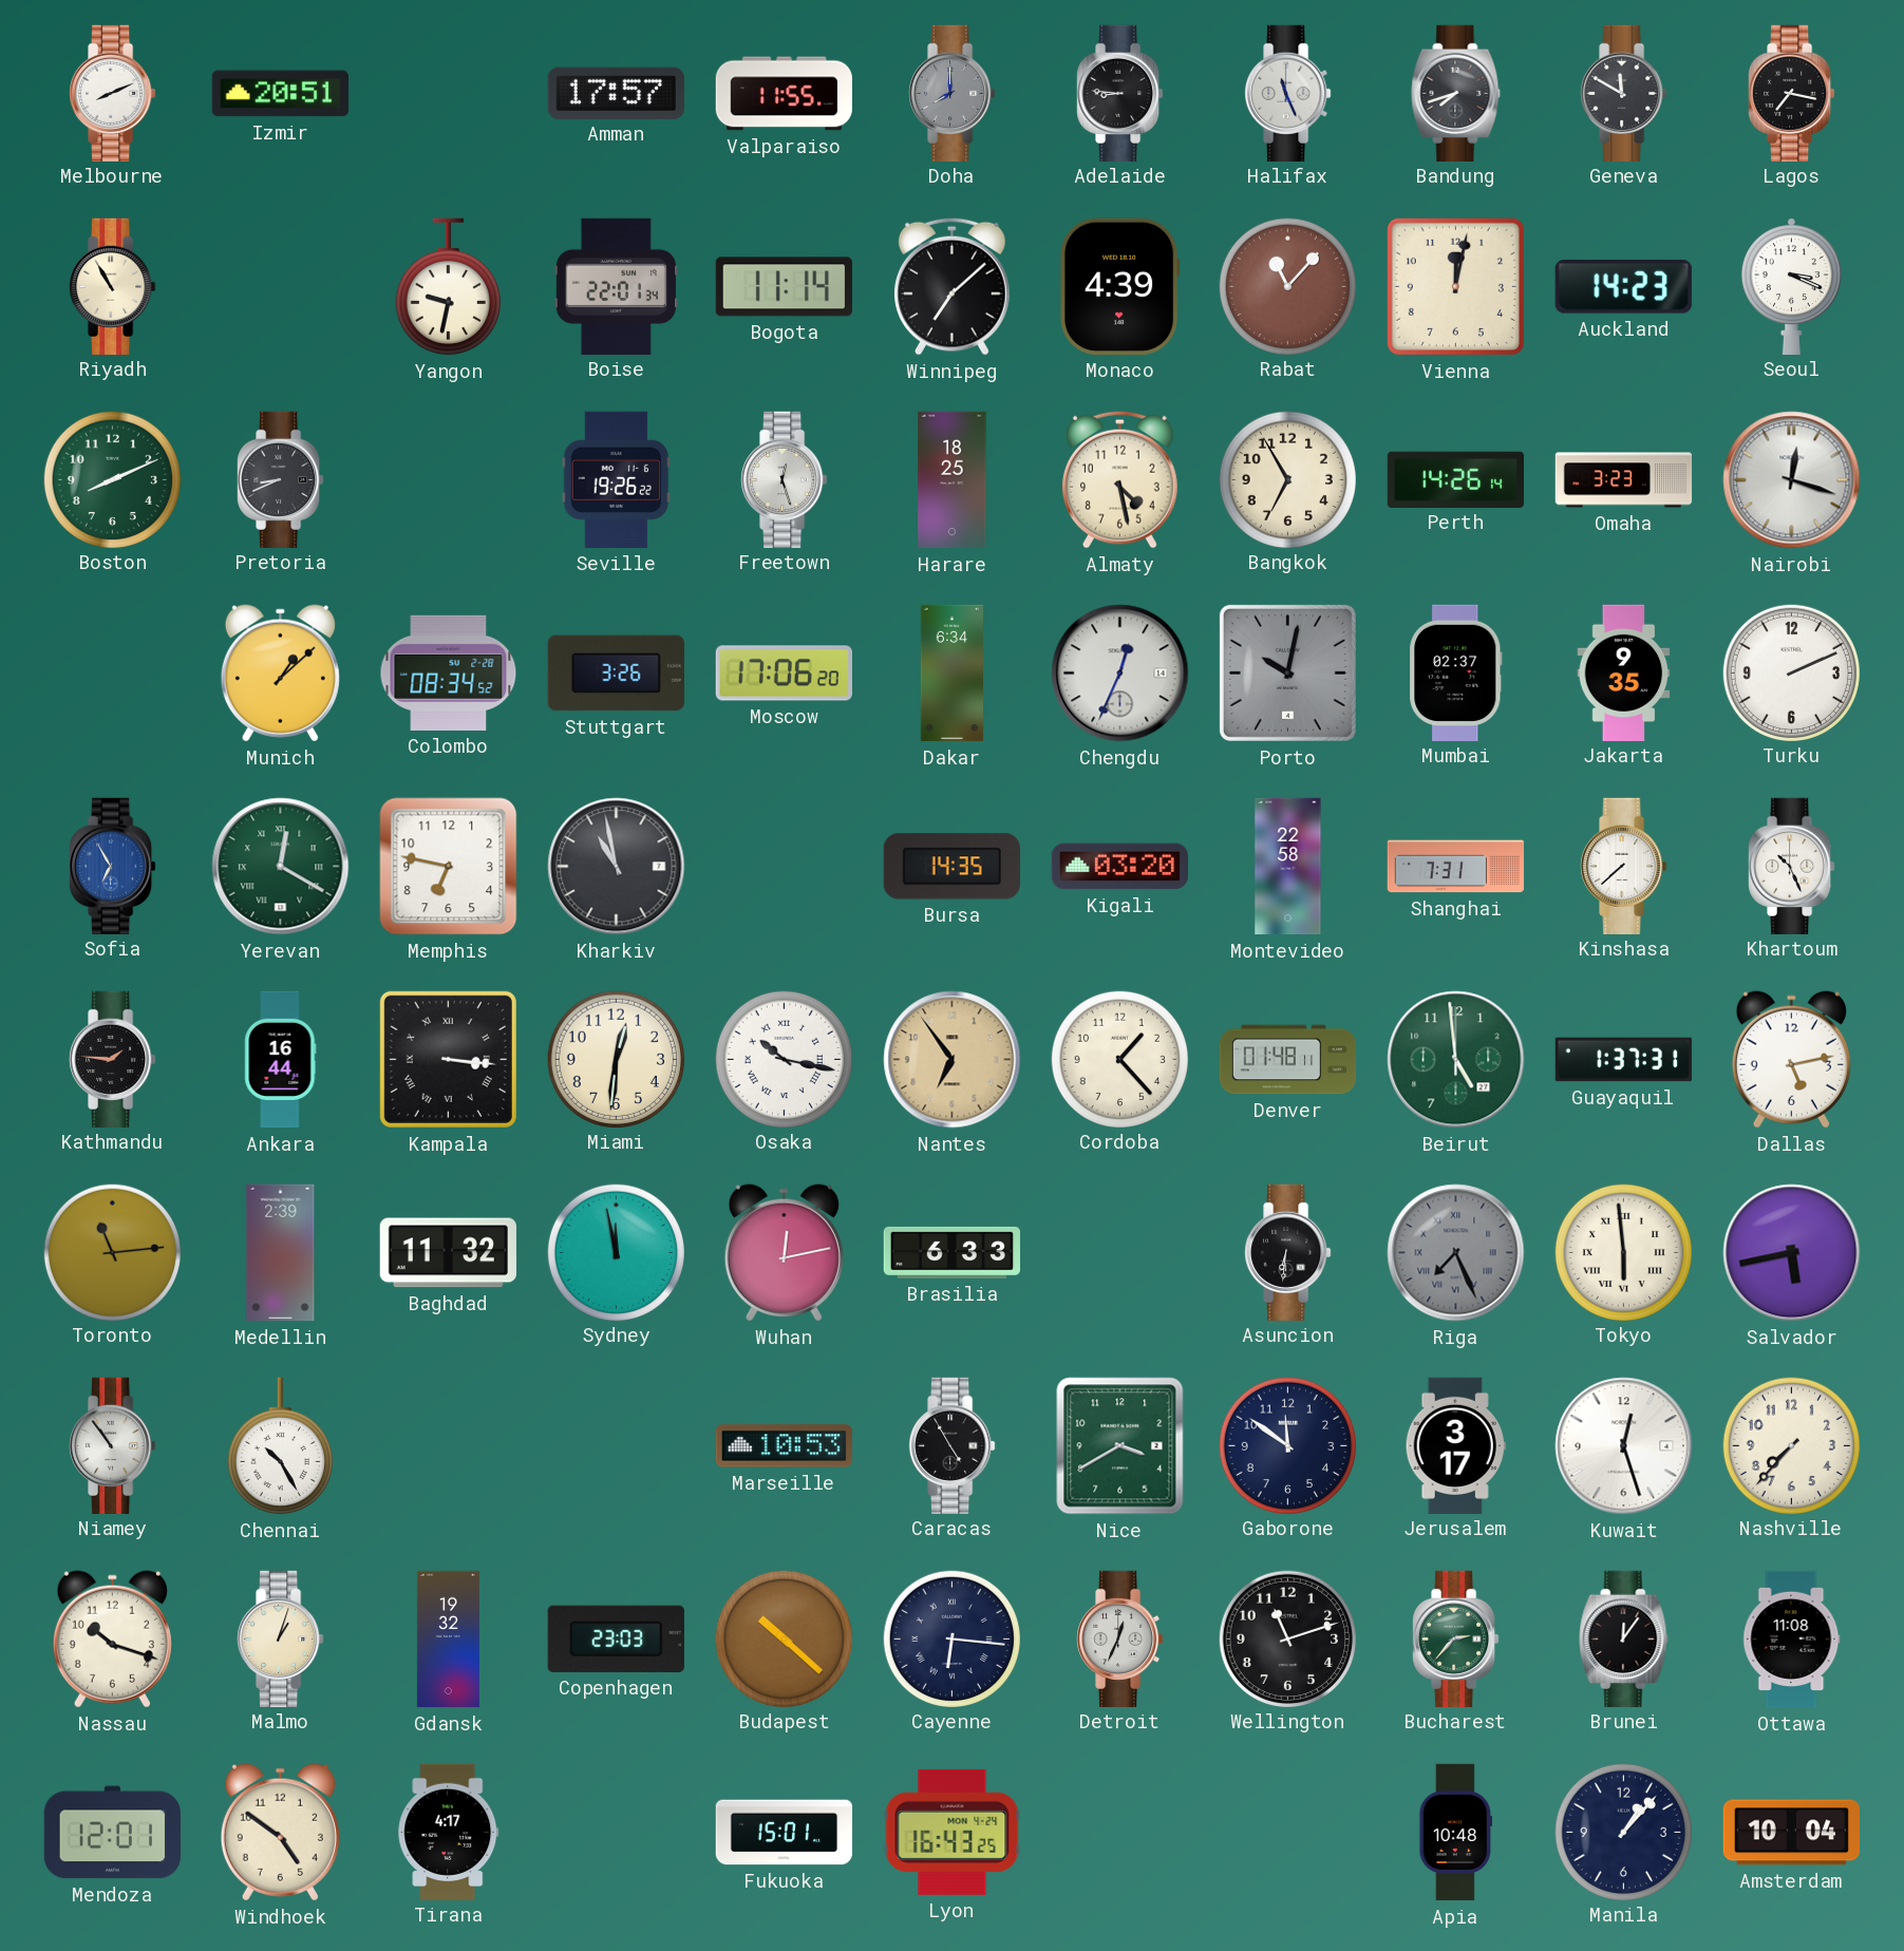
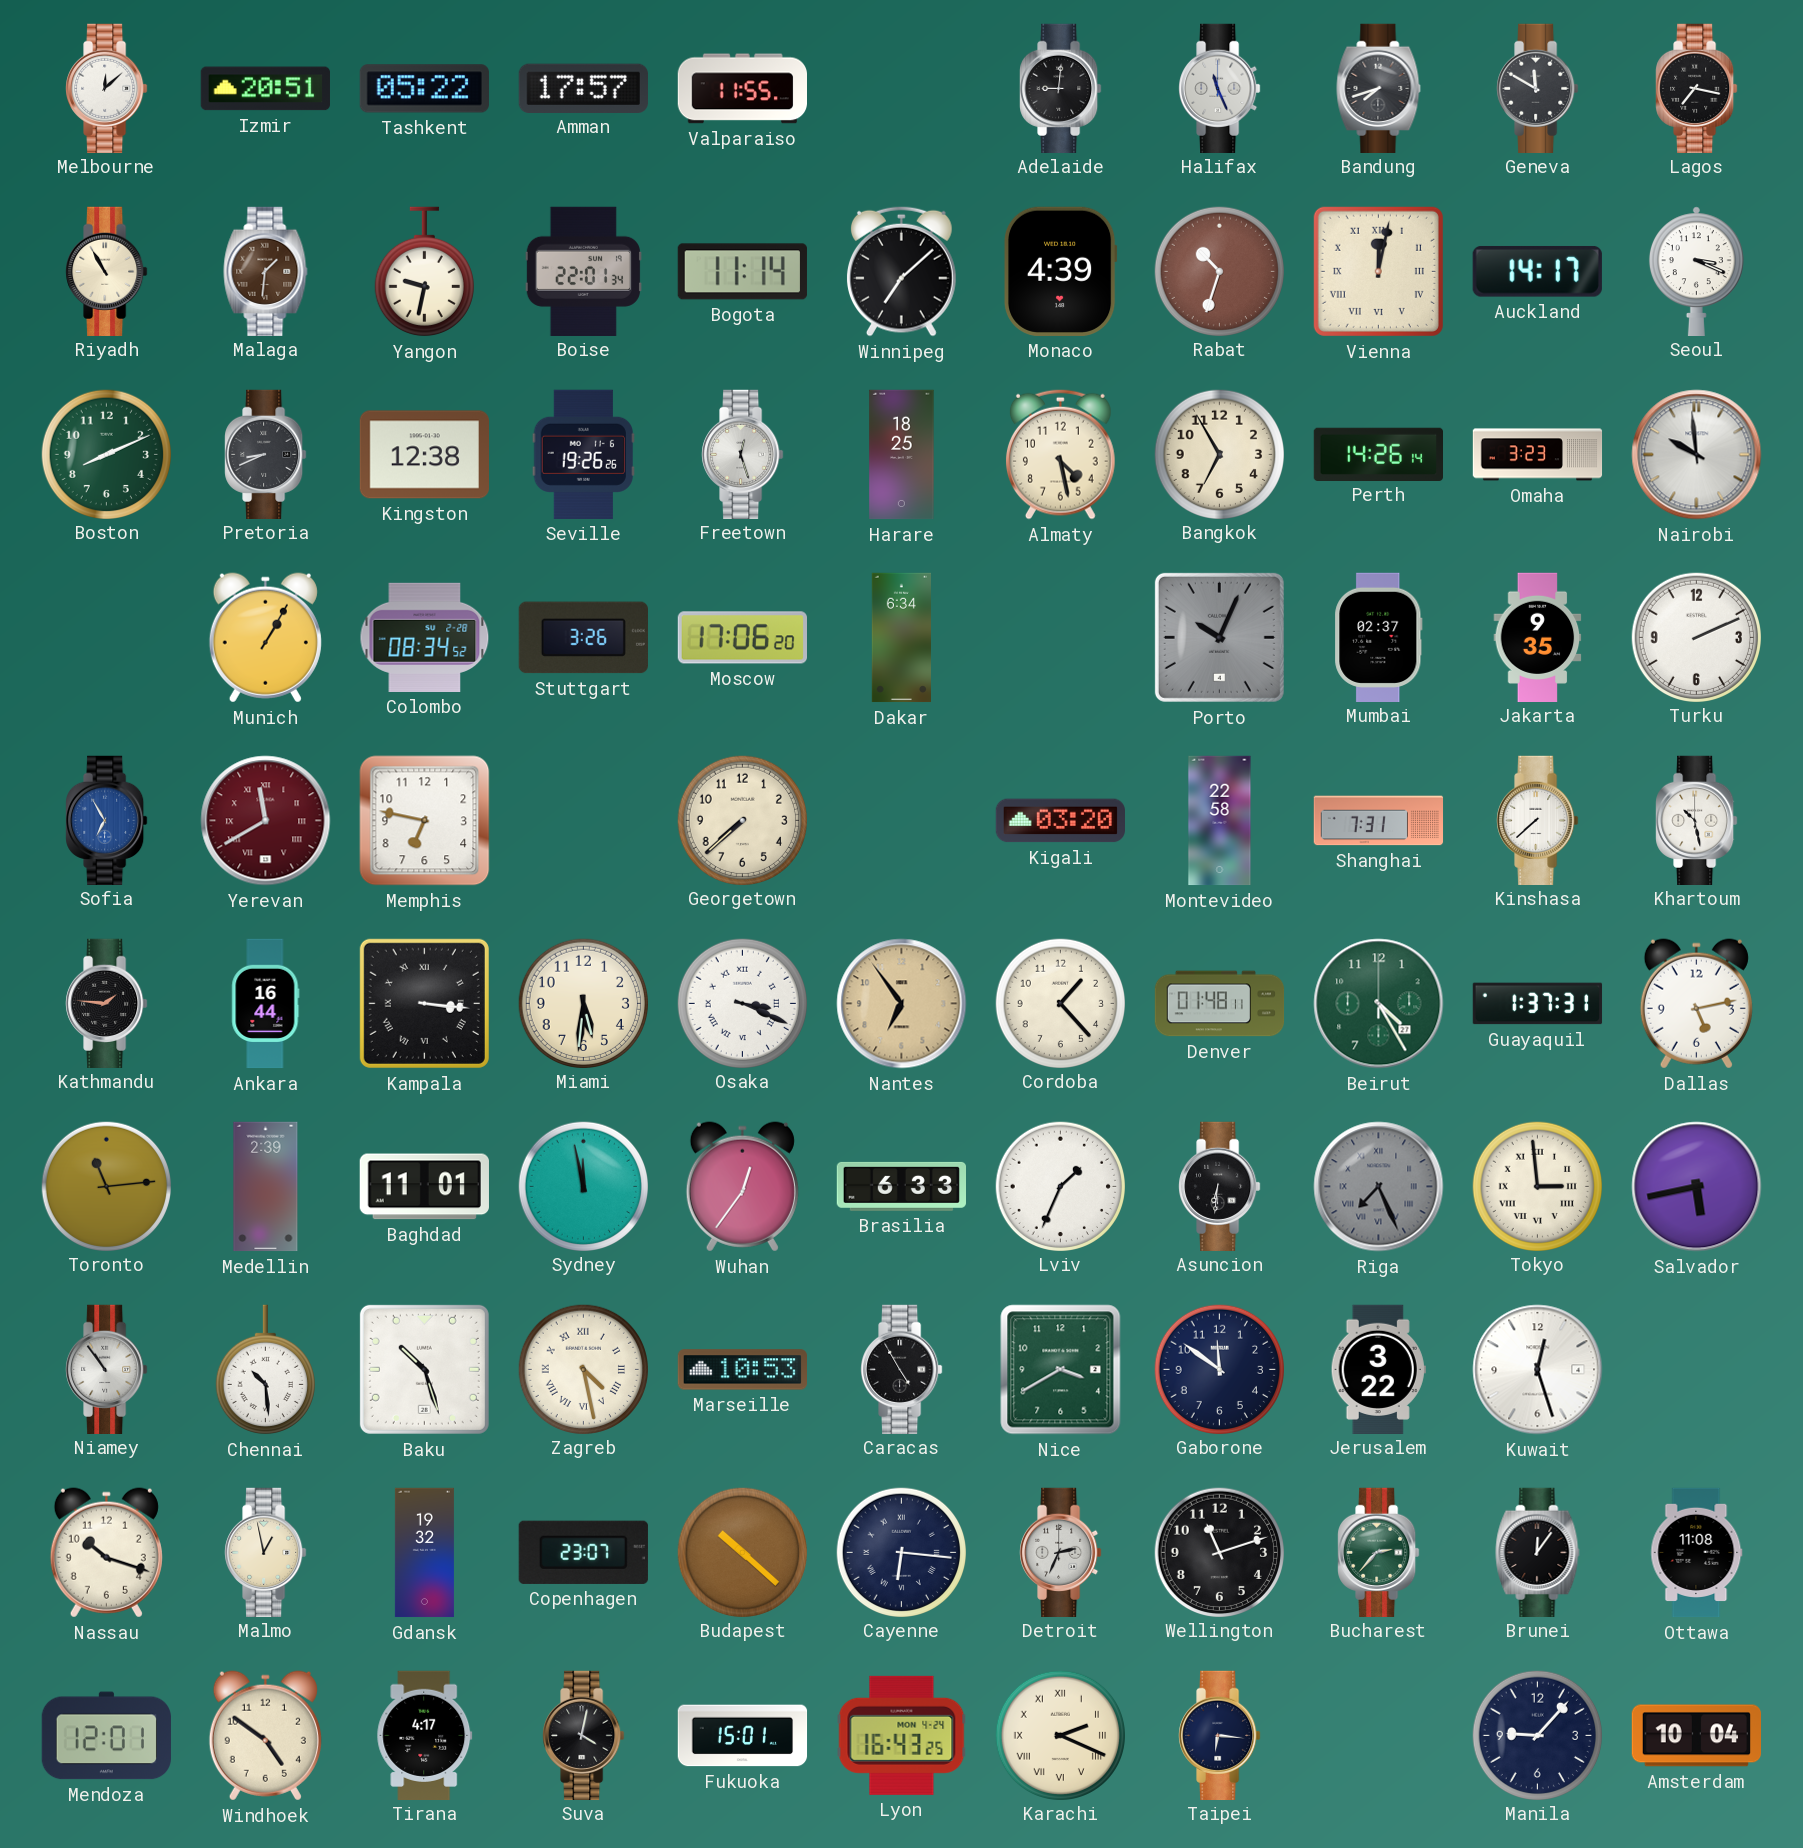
Melbourne: 8:11 -> 12:08
Tashkent: none -> 05:22
Doha: 8:00 -> none
Adelaide: 8:46 -> 9:01
Malaga: none -> 1:31
Rabat: 11:07 -> 10:33
Vienna numerals: Arabic -> Roman
Auckland: 14:23 -> 14:17
Kingston: none -> 12:38
Seville: 19:26:22 -> 19:26:26
Nairobi: 12:18 -> 9:59
Munich: 1:08 -> 1:05
Chengdu: 12:34 -> none
Porto: 10:02 -> 10:04
Yerevan: 12:20 -> 11:40
Yerevan dial: green -> burgundy
Kharkiv: 10:58 -> none
Georgetown: none -> 7:38
Bursa: 14:35 -> none
Khartoum: 10:26 -> 10:28
Miami: 12:31 -> 5:31
Osaka: 10:17 -> 3:19
Beirut: 4:59 -> 4:25
Baghdad: 11:32 -> 11:01
Wuhan: 12:13 -> 12:36
Lviv: none -> 1:34
Tokyo: 5:59 -> 2:59
Chennai: 10:25 -> 10:29
Baku: none -> 10:27
Zagreb: none -> 4:28
Jerusalem: 3:17 -> 3:22
Nashville: 7:37 -> none
Malmo: 1:03 -> 12:58
Copenhagen: 23:03 -> 23:07
Detroit: 12:34 -> 2:34
Suva: none -> 4:02
Karachi: none -> 2:19
Taipei: none -> 6:16
Apia: 10:48 -> none
Manila: 1:07 -> 9:07
